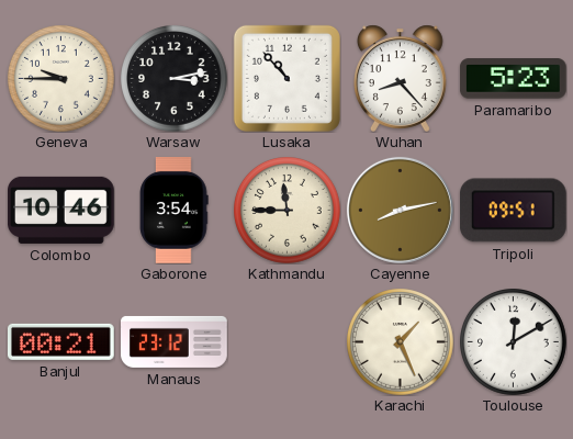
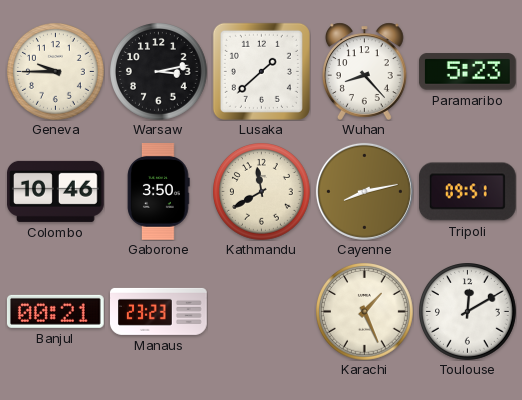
Lusaka: 10:53 -> 1:38
Gaborone: 3:54 -> 3:50
Kathmandu: 11:45 -> 11:40
Manaus: 23:12 -> 23:23
